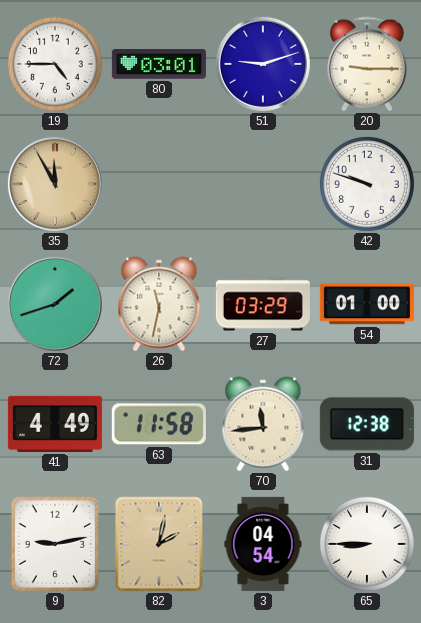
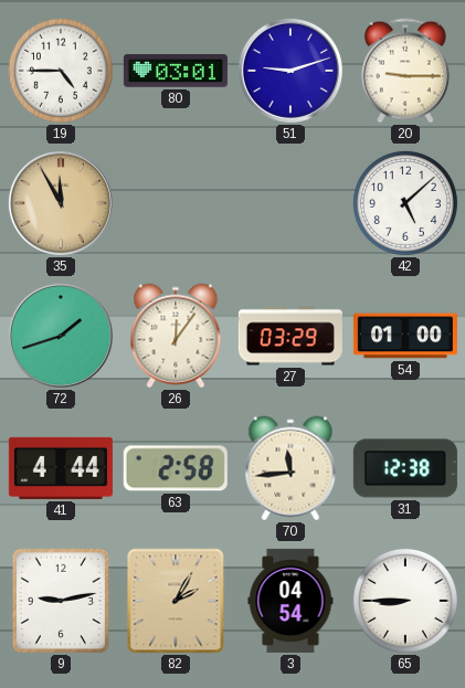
42: 9:48 -> 5:08
26: 11:32 -> 12:06
41: 4:49 -> 4:44
63: 11:58 -> 2:58
82: 2:02 -> 2:05
